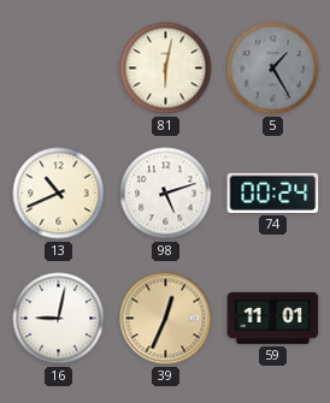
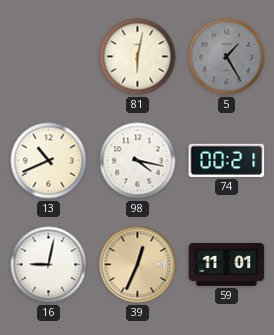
98: 5:12 -> 4:17
74: 00:24 -> 00:21
